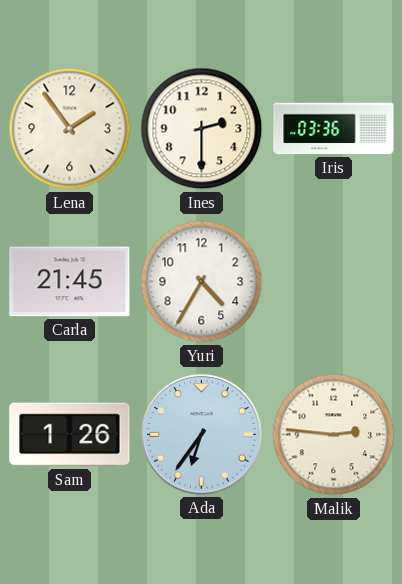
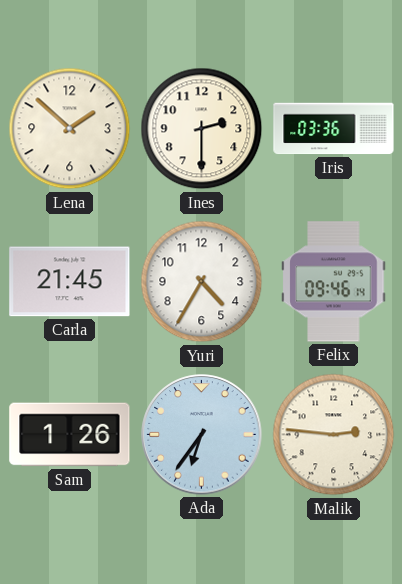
Lena: 1:54 -> 1:52
Felix: none -> 09:46
